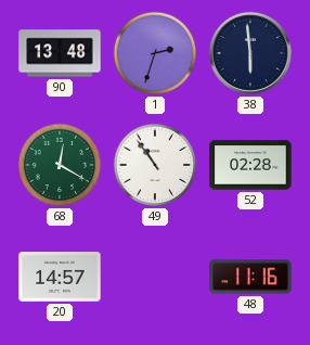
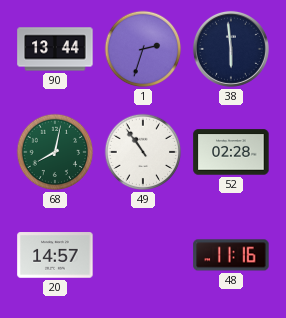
90: 13:48 -> 13:44
68: 12:20 -> 8:02
